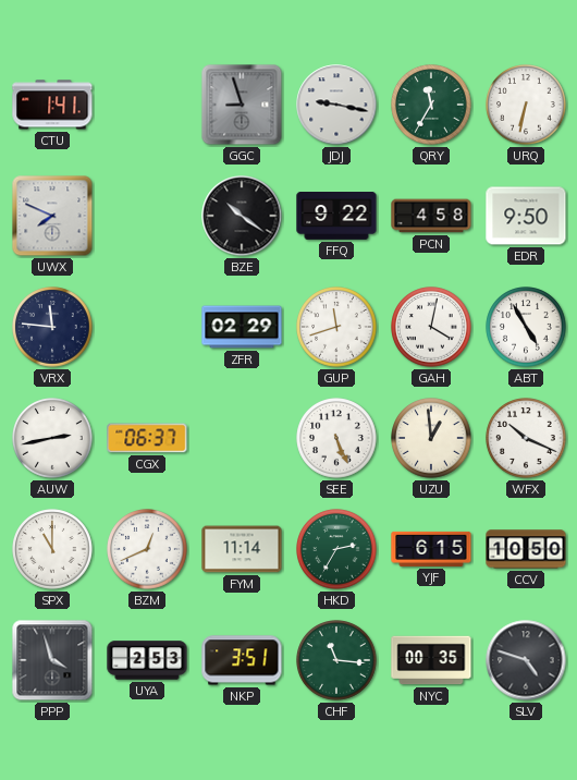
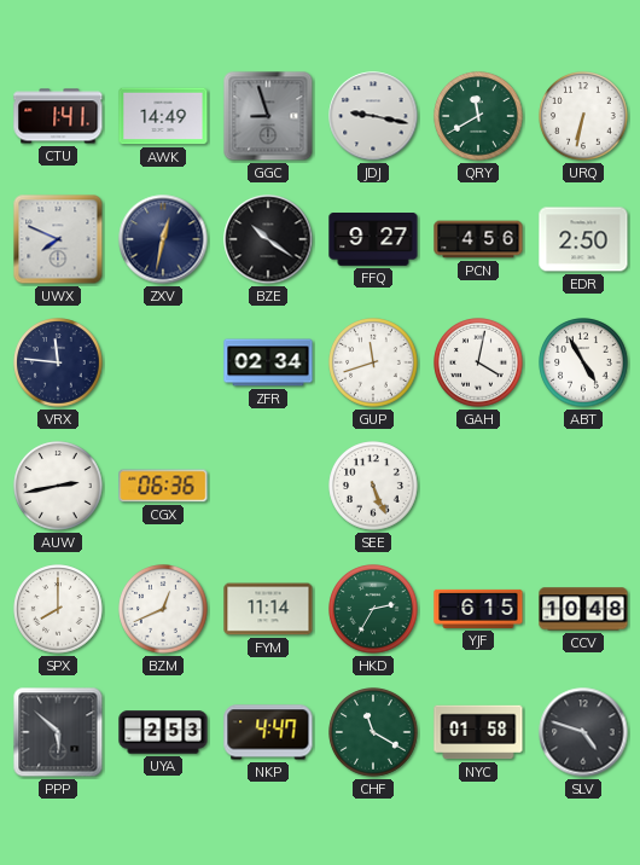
AWK: none -> 14:49
QRY: 11:35 -> 11:40
ZXV: none -> 12:32
FFQ: 9:22 -> 9:27
PCN: 4:58 -> 4:56
EDR: 9:50 -> 2:50
ZFR: 02:29 -> 02:34
CGX: 06:37 -> 06:36
UZU: 12:59 -> none
WFX: 10:19 -> none
SPX: 11:00 -> 8:00
CCV: 10:50 -> 10:48
PPP: 3:57 -> 5:52
NKP: 3:51 -> 4:47
CHF: 11:16 -> 11:20
NYC: 00:35 -> 01:58
